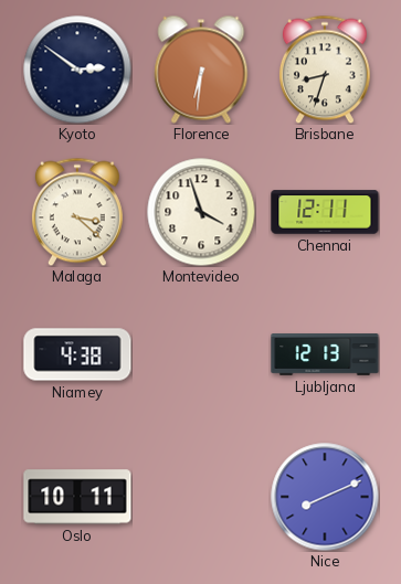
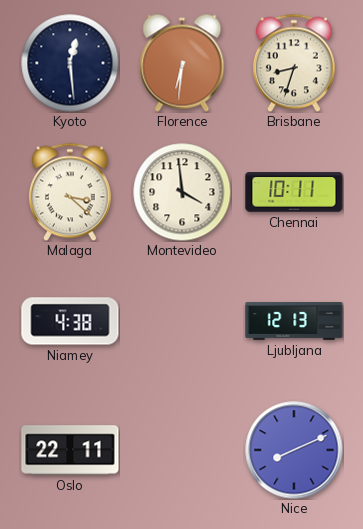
Kyoto: 2:51 -> 12:29
Montevideo: 3:57 -> 3:59
Chennai: 12:11 -> 10:11
Oslo: 10:11 -> 22:11
